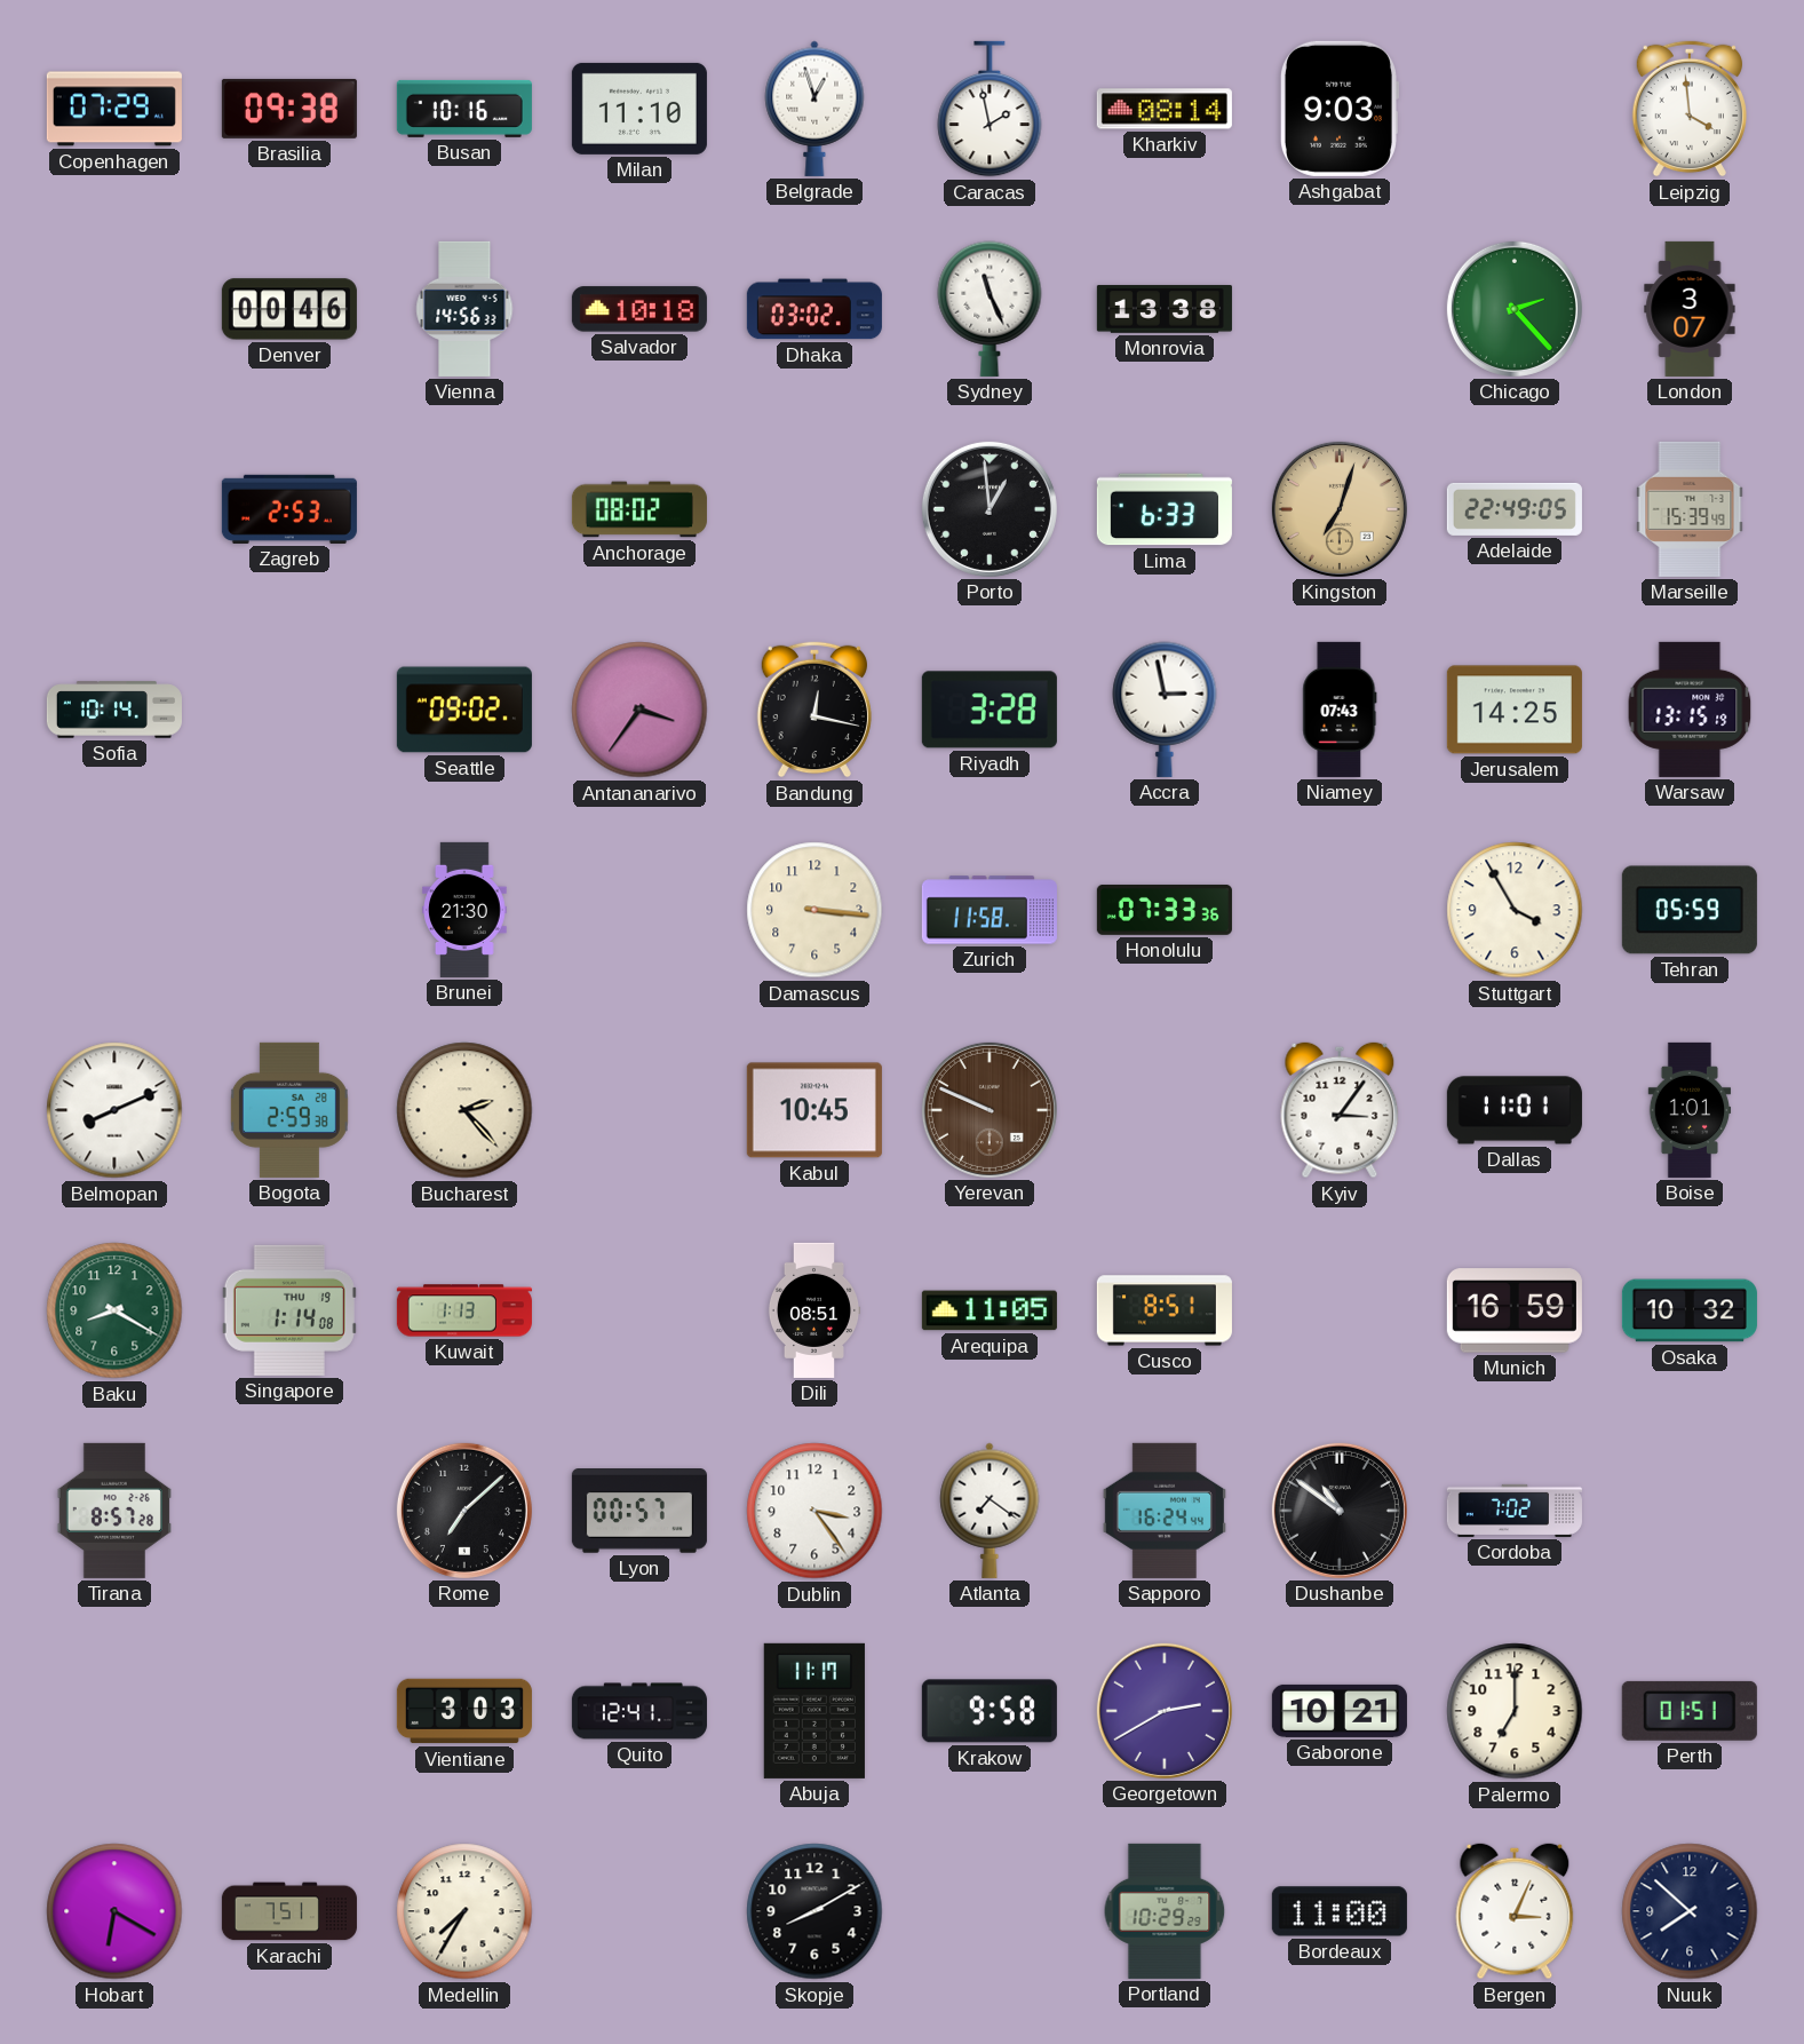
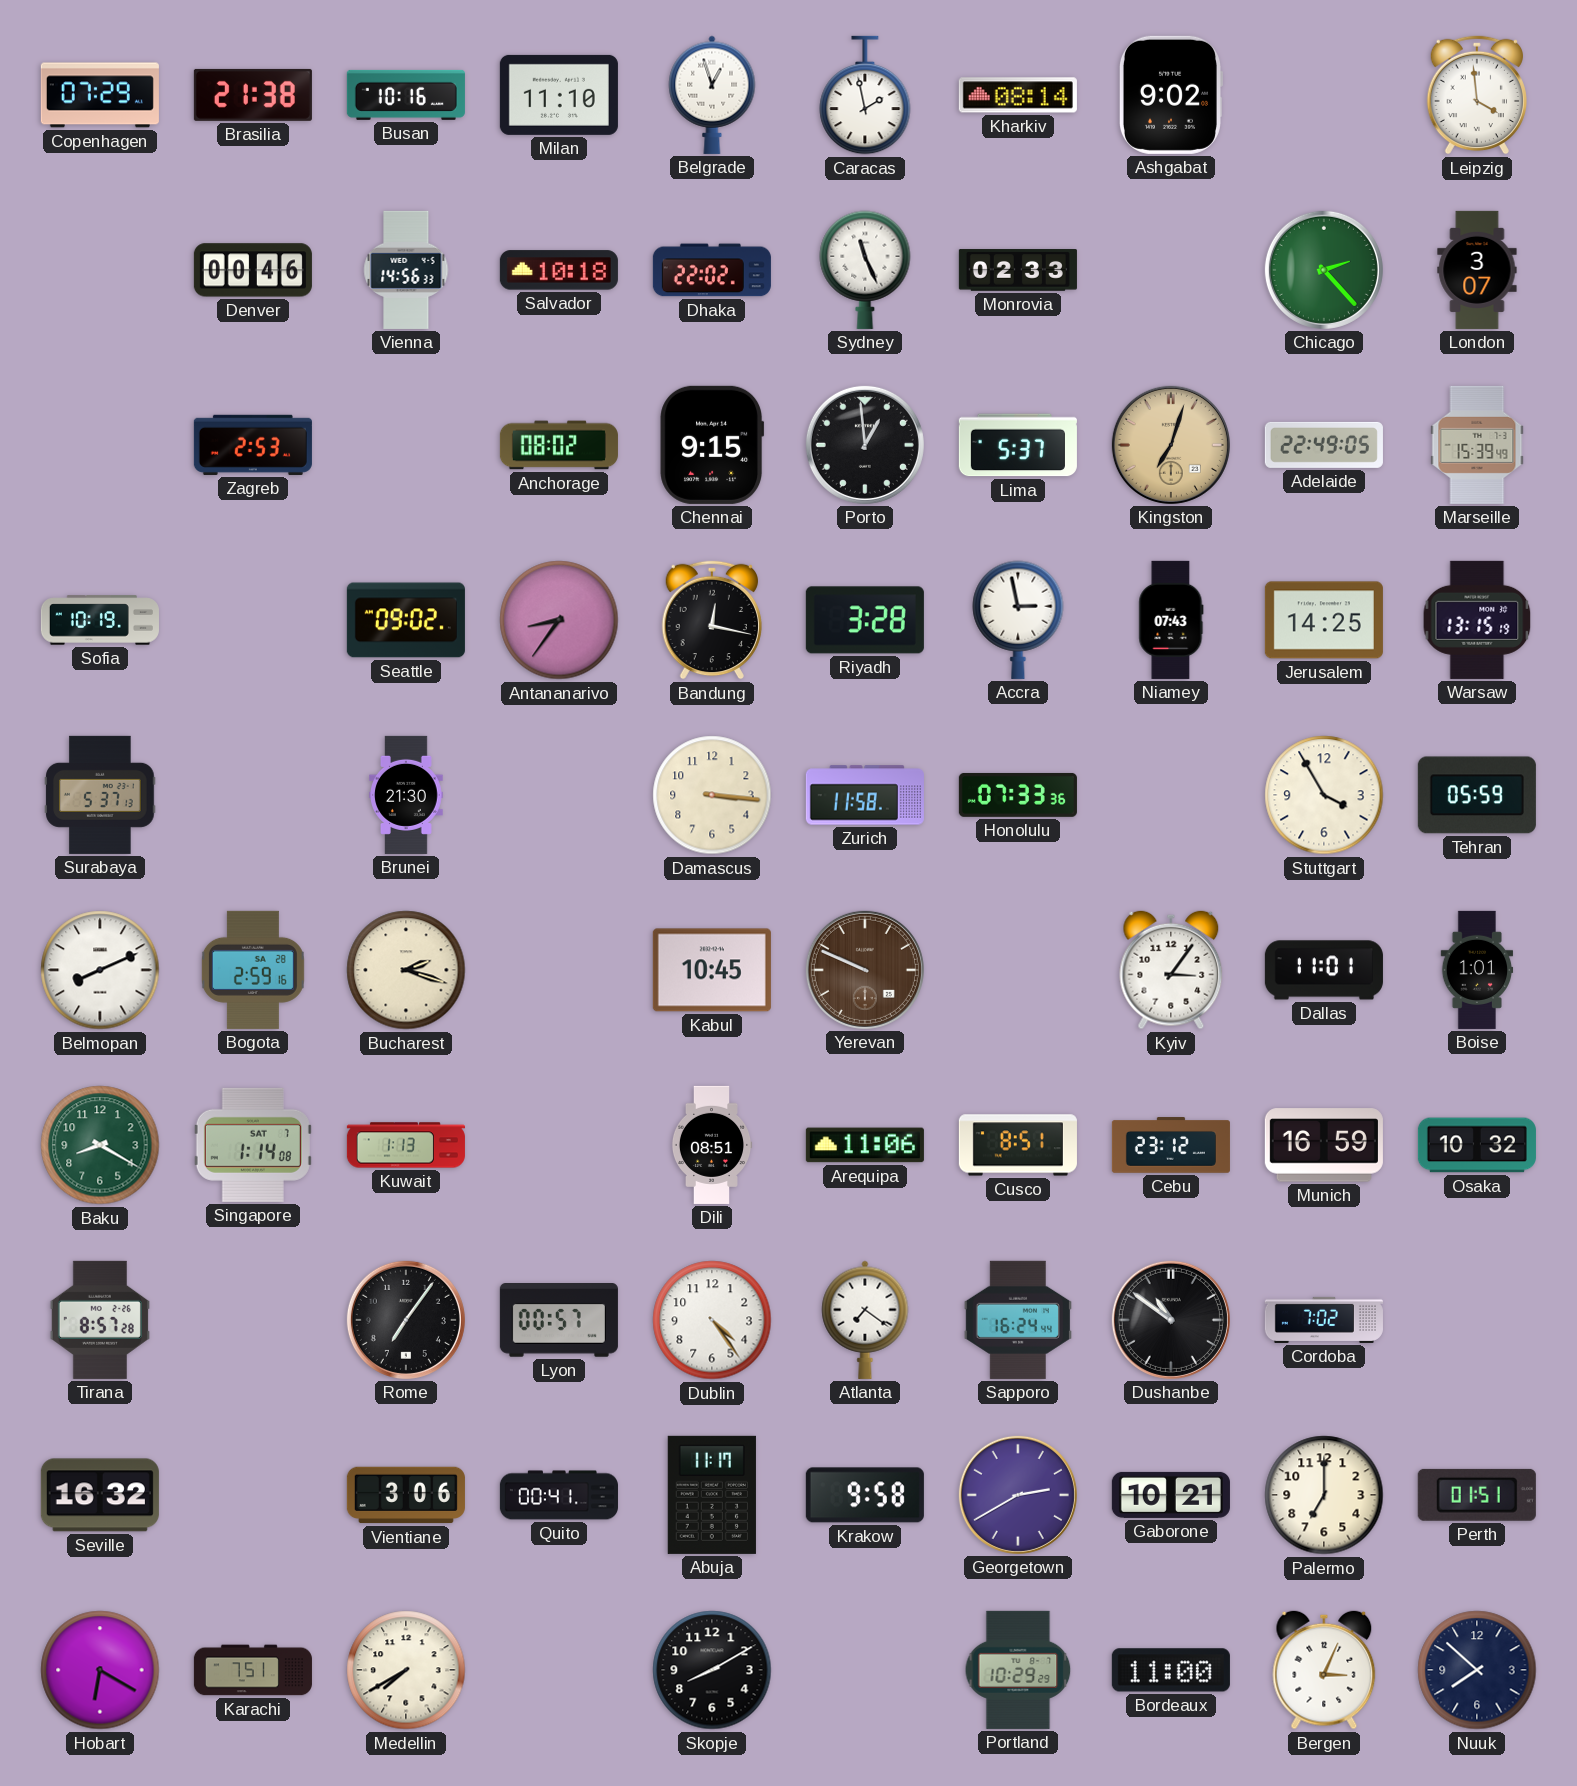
Brasilia: 09:38 -> 21:38
Ashgabat: 9:03 -> 9:02
Dhaka: 03:02 -> 22:02
Monrovia: 13:38 -> 02:33
Chennai: none -> 9:15
Lima: 6:33 -> 5:37
Sofia: 10:14 -> 10:19
Antananarivo: 3:36 -> 8:36
Surabaya: none -> 5:37
Bogota: 2:59:38 -> 2:59:16
Bucharest: 2:23 -> 2:18
Singapore date: THU 19 -> SAT 7
Arequipa: 11:05 -> 11:06
Cebu: none -> 23:12
Rome: 7:08 -> 7:06
Dublin: 3:24 -> 4:24
Seville: none -> 16:32
Vientiane: 3:03 -> 3:06
Quito: 12:41 -> 00:41
Medellin: 7:35 -> 7:40
